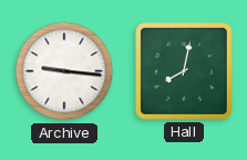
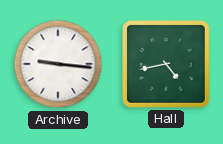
Hall: 8:02 -> 4:43
